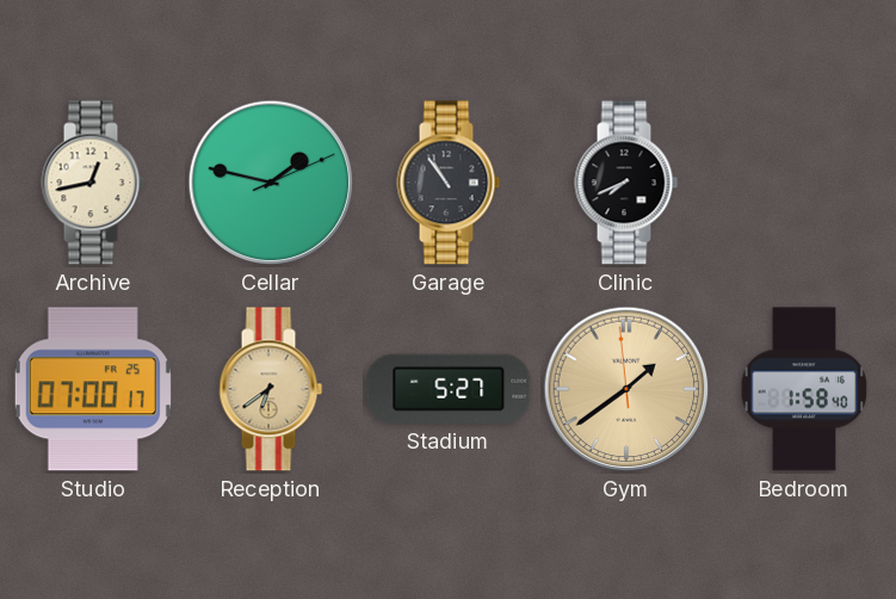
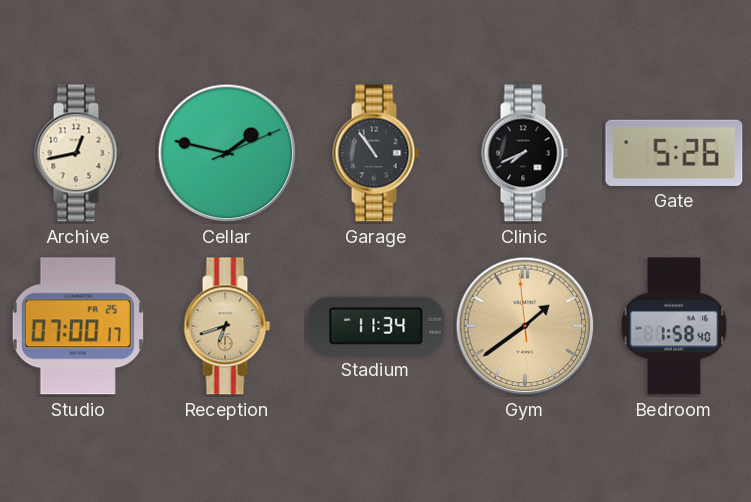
Gate: none -> 5:26
Reception: 6:39 -> 6:42
Stadium: 5:27 -> 11:34
